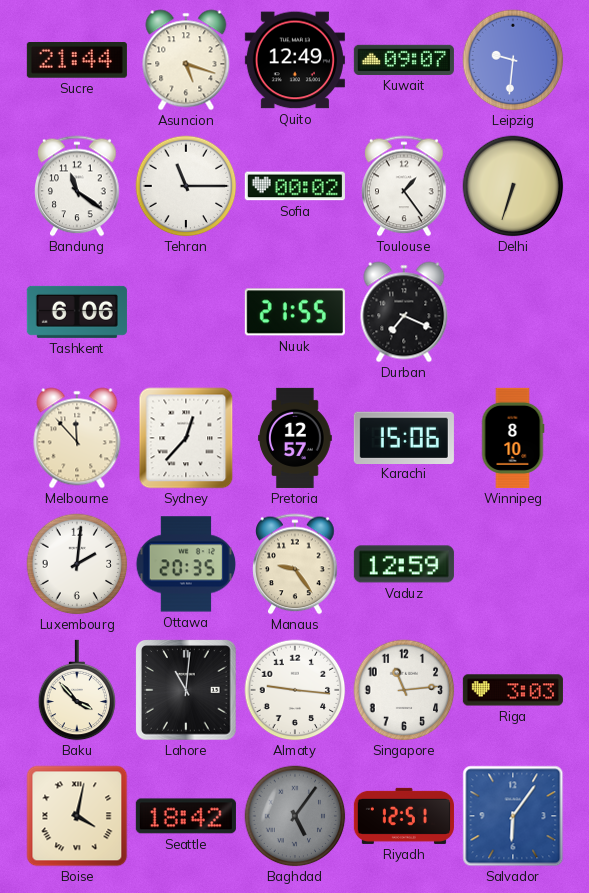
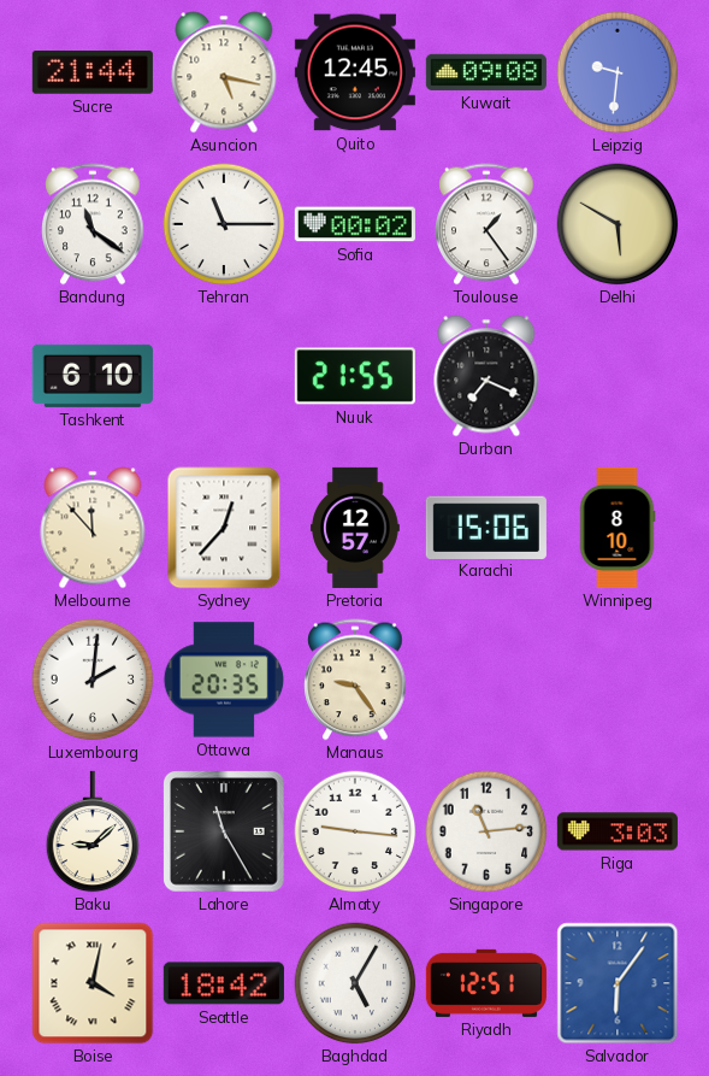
Asuncion: 5:18 -> 5:17
Quito: 12:49 -> 12:45
Kuwait: 09:07 -> 09:08
Delhi: 6:33 -> 5:50
Tashkent: 6:06 -> 6:10
Vaduz: 12:59 -> none
Baku: 3:53 -> 9:08
Lahore: 11:01 -> 11:25
Baghdad: 5:06 -> 5:05
Baghdad dial: grey -> white
